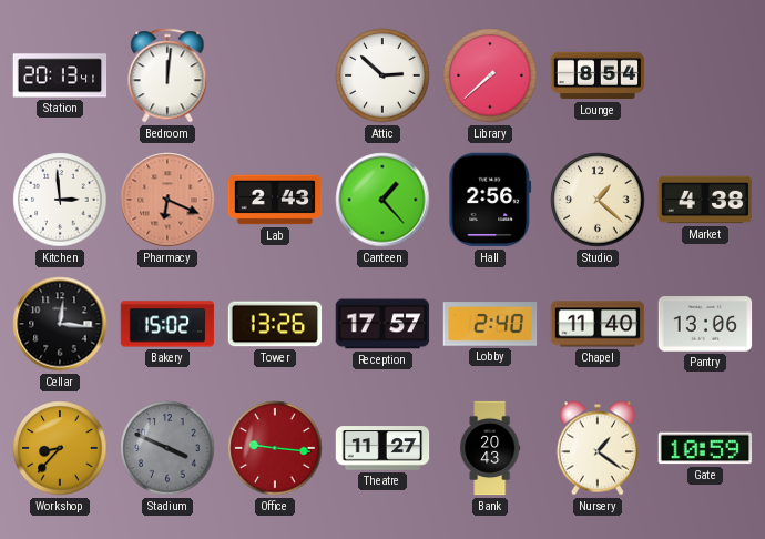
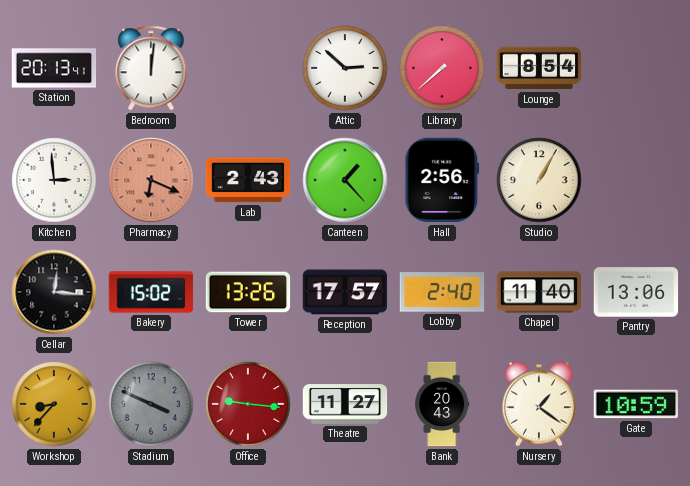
Studio: 1:22 -> 1:05
Market: 4:38 -> none
